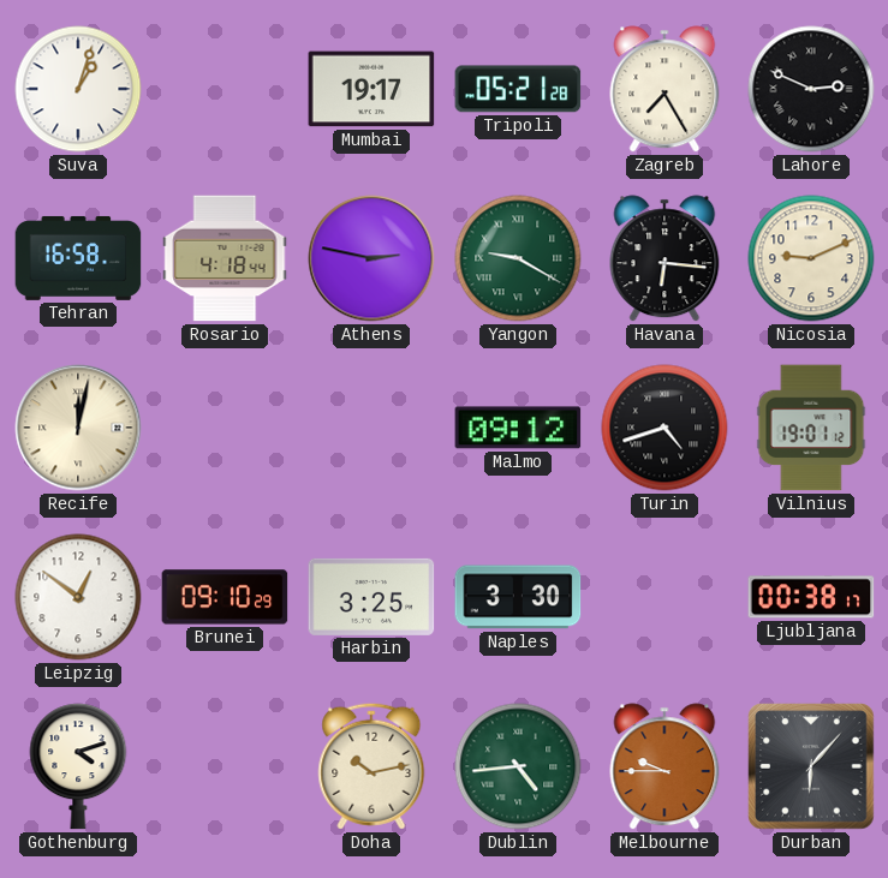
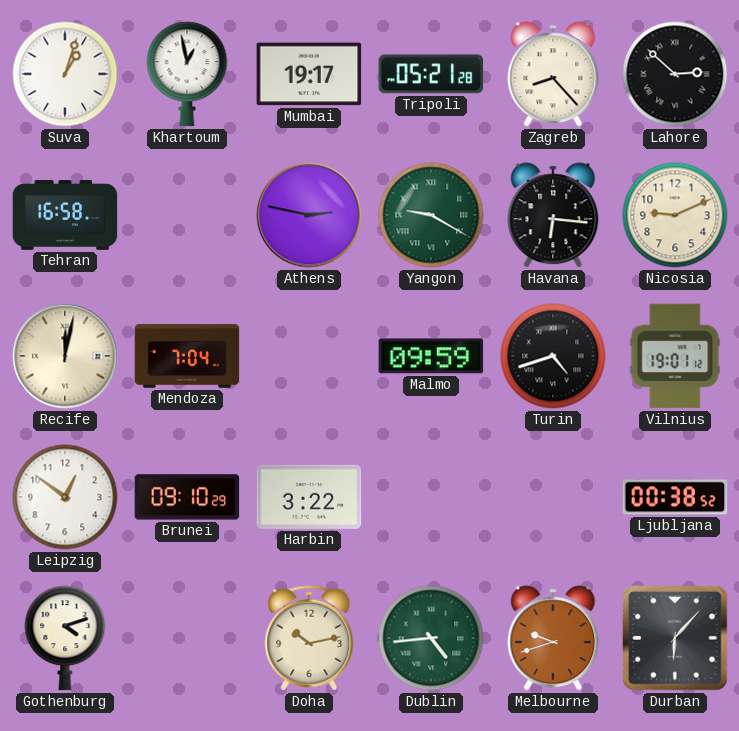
Khartoum: none -> 12:58
Zagreb: 7:25 -> 8:23
Lahore: 2:49 -> 2:52
Rosario: 4:18 -> none
Mendoza: none -> 7:04
Malmo: 09:12 -> 09:59
Harbin: 3:25 -> 3:22
Naples: 3:30 -> none
Ljubljana: 00:38:17 -> 00:38:52
Melbourne: 9:45 -> 9:42
